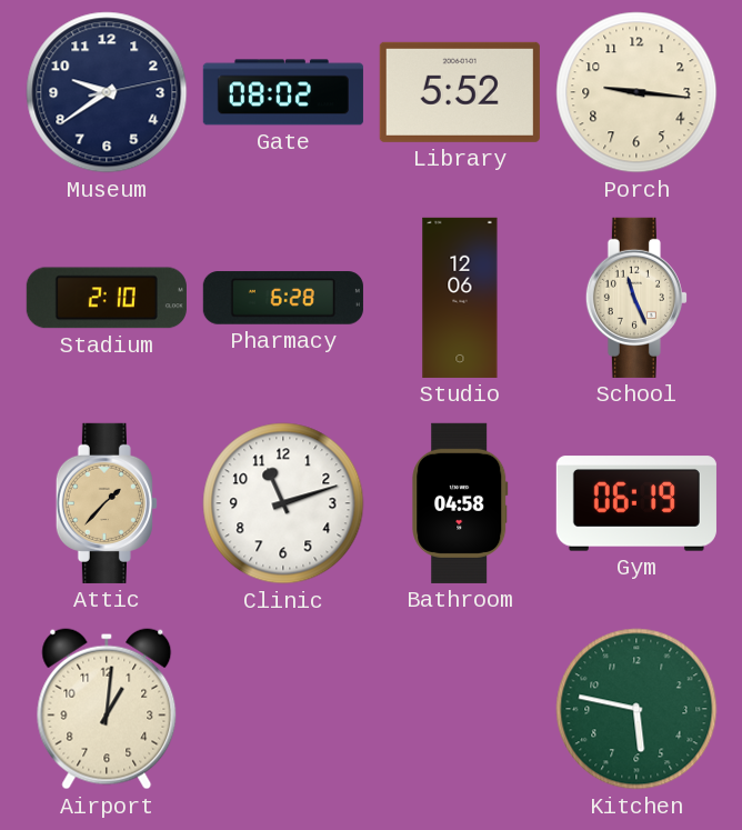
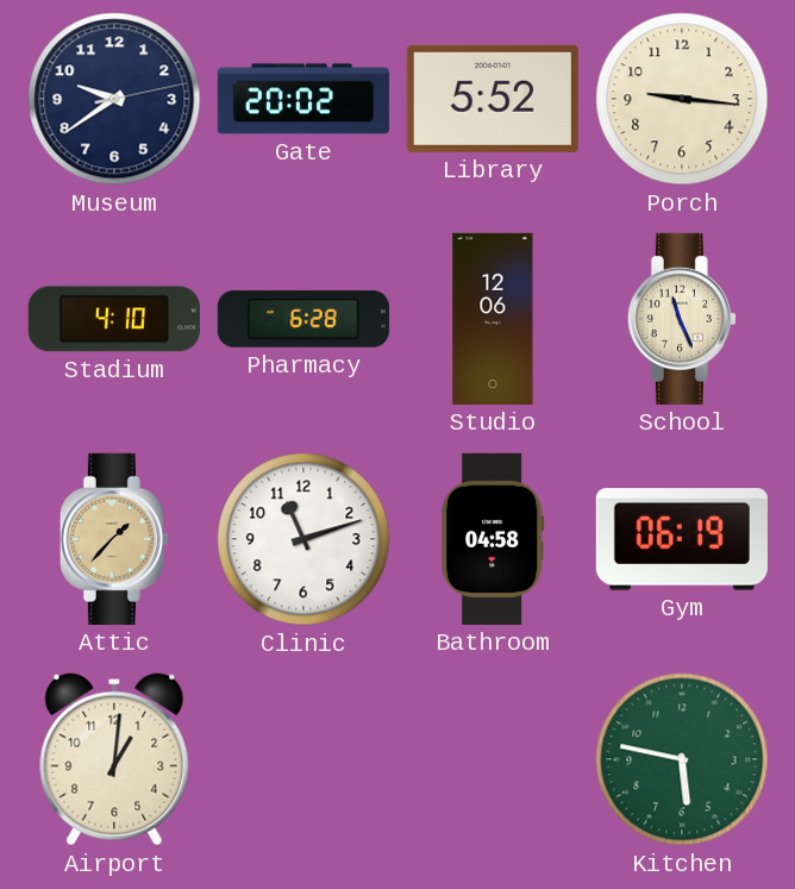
Gate: 08:02 -> 20:02
Stadium: 2:10 -> 4:10
